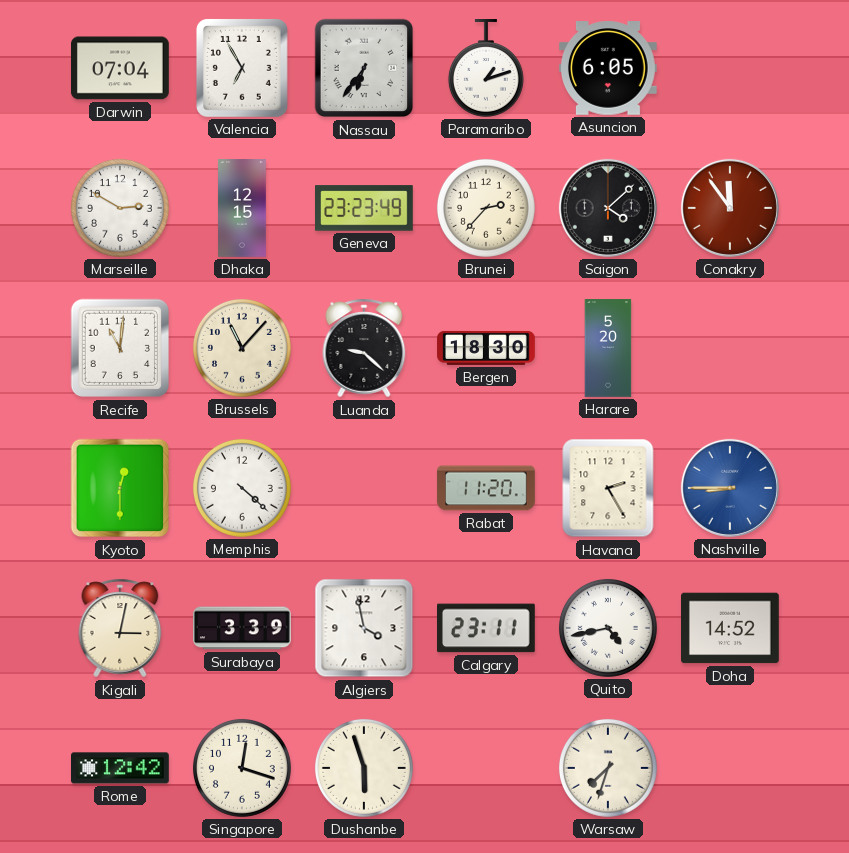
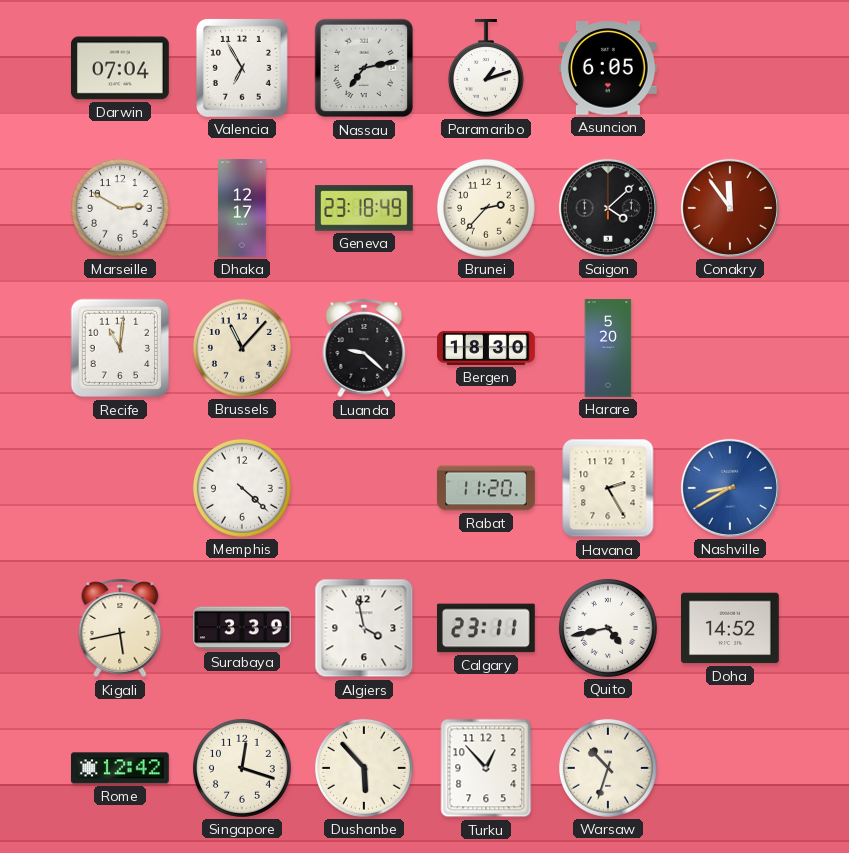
Nassau: 6:36 -> 7:13
Dhaka: 12:15 -> 12:17
Geneva: 23:23 -> 23:18
Kyoto: 12:30 -> none
Nashville: 8:45 -> 8:40
Kigali: 3:02 -> 5:43
Dushanbe: 5:57 -> 5:53
Turku: none -> 12:53
Warsaw: 7:33 -> 10:33
